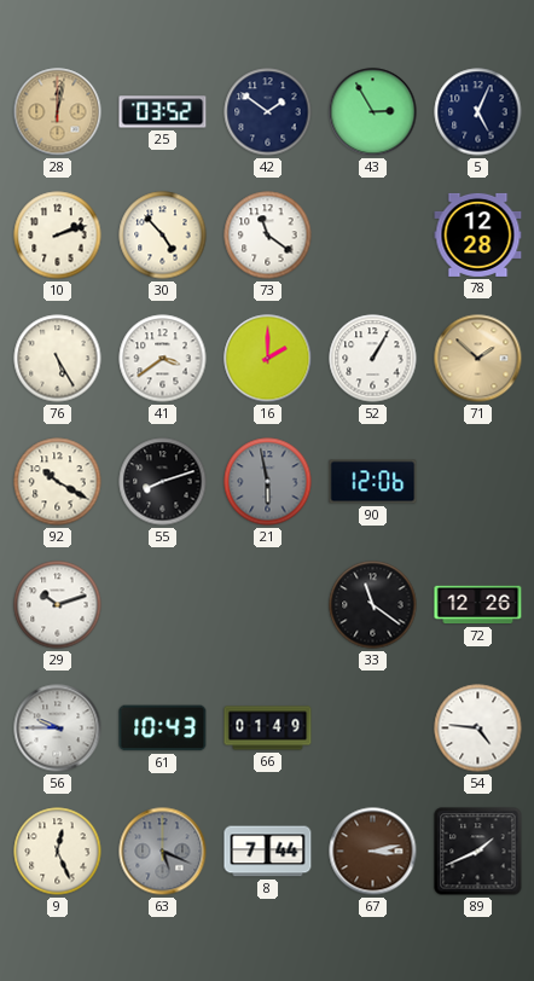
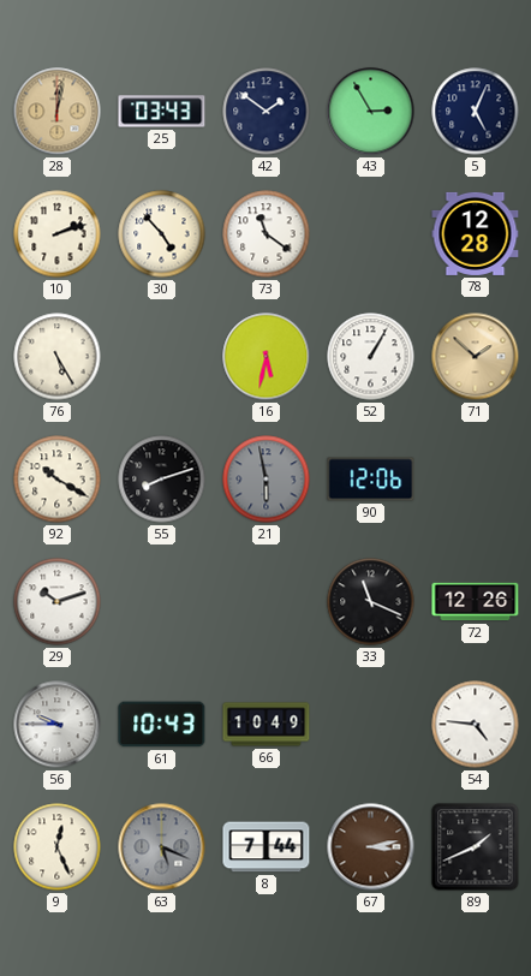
25: 03:52 -> 03:43
41: 3:39 -> none
16: 2:00 -> 5:32
33: 11:21 -> 11:19
66: 01:49 -> 10:49
